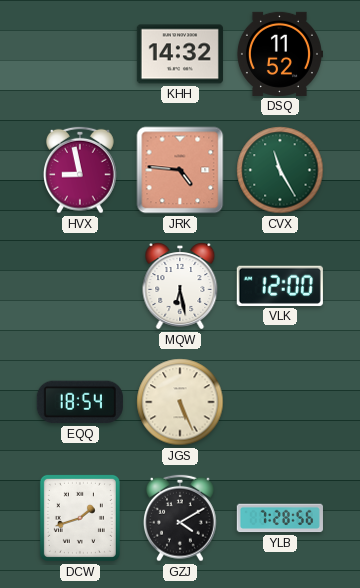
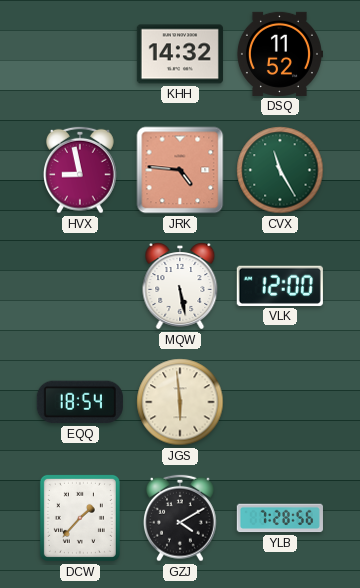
MQW: 6:28 -> 5:28
JGS: 5:26 -> 5:59
DCW: 1:42 -> 1:37
